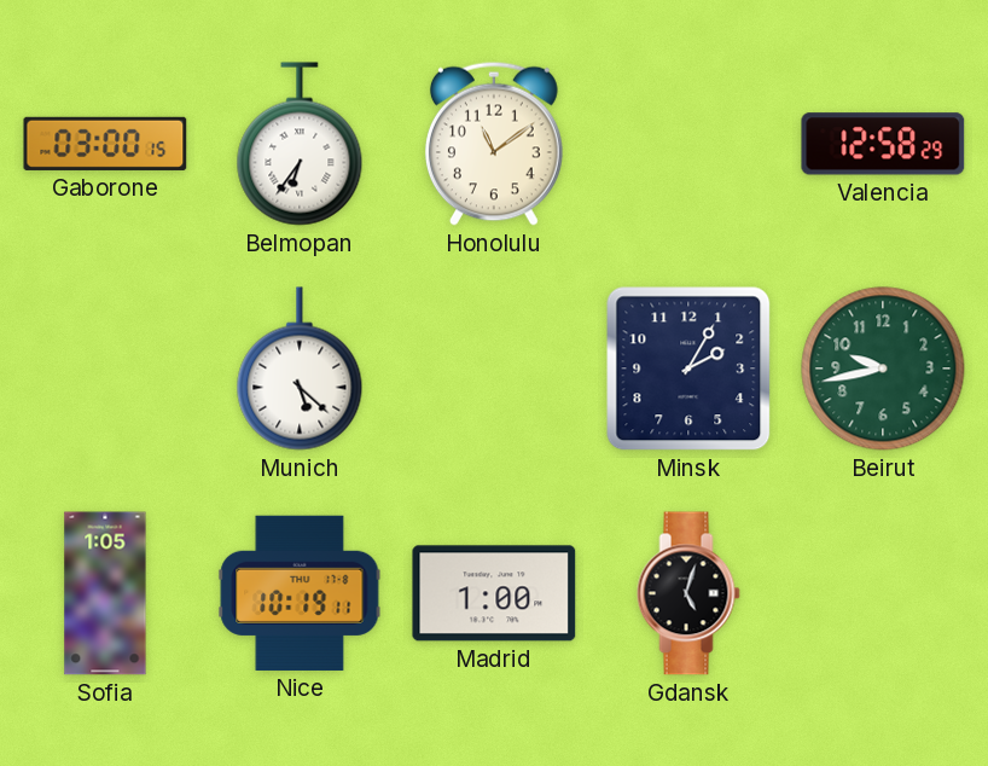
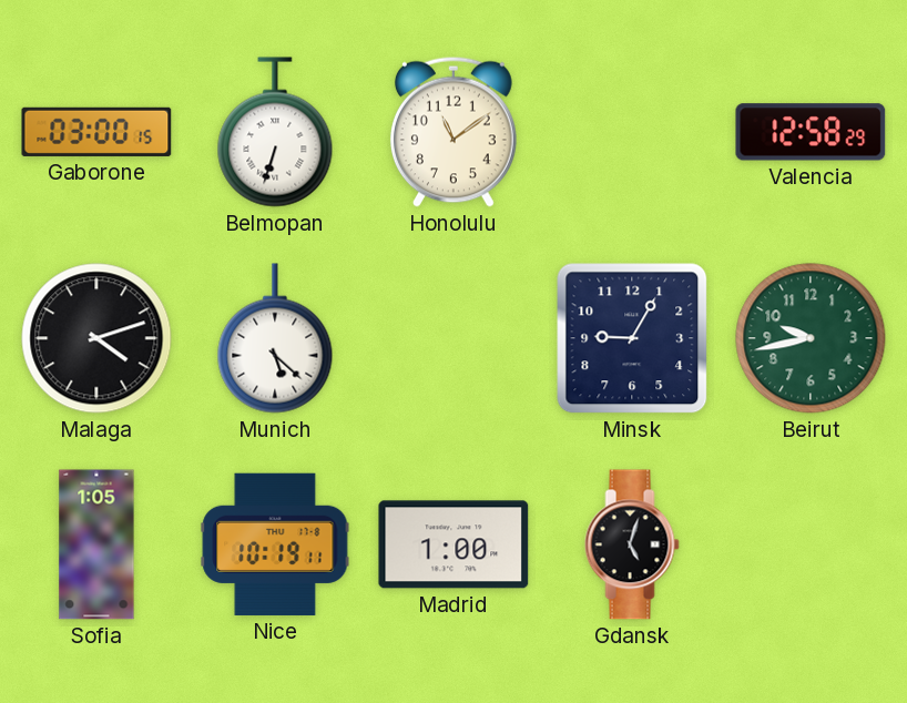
Belmopan: 6:36 -> 6:33
Malaga: none -> 4:12
Minsk: 2:05 -> 9:05
